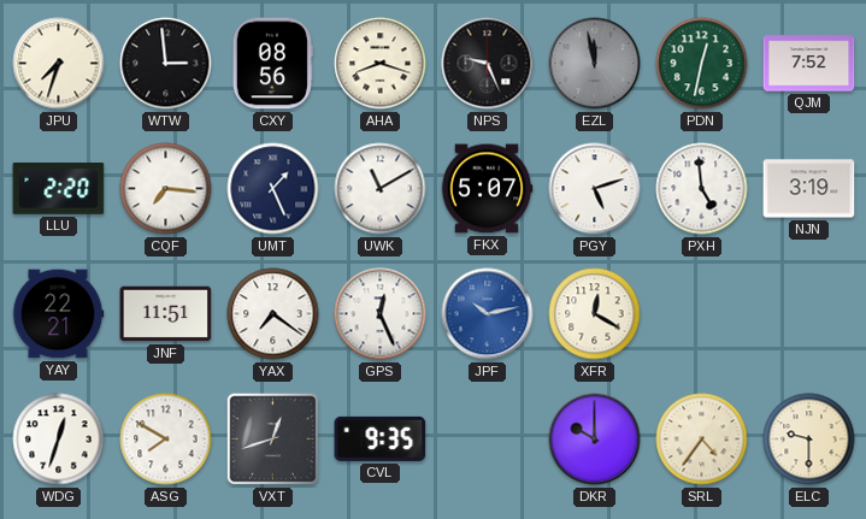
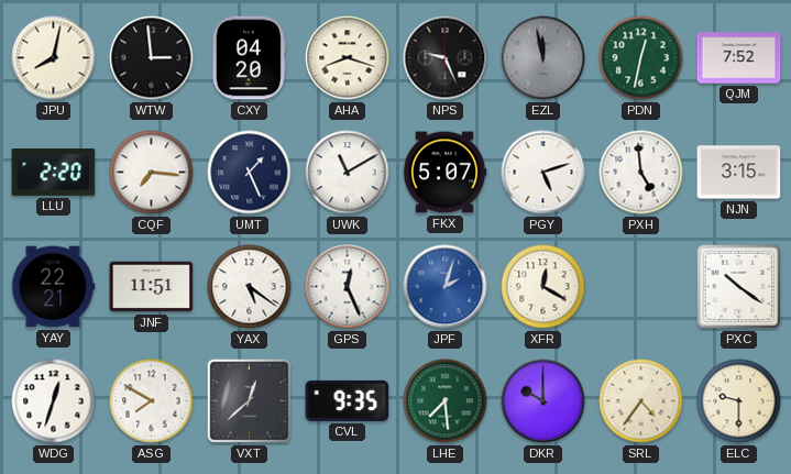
JPU: 7:33 -> 8:02
CXY: 08:56 -> 04:20
NJN: 3:19 -> 3:15
YAX: 7:21 -> 5:21
JPF: 10:13 -> 2:03
PXC: none -> 10:21
VXT: 12:42 -> 12:38
LHE: none -> 7:29
